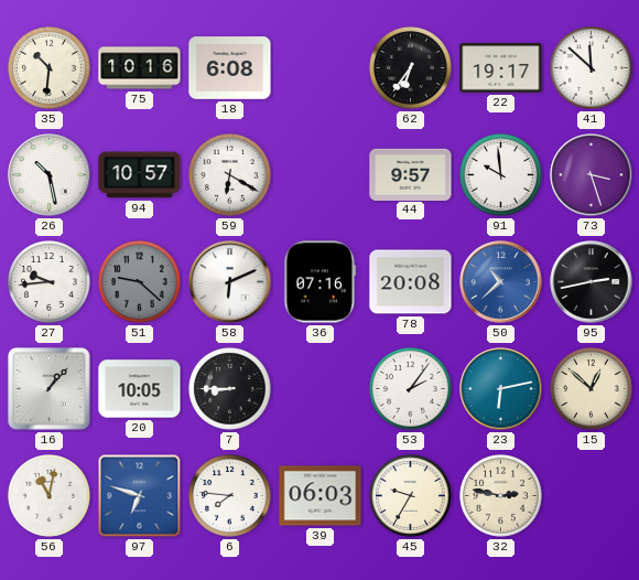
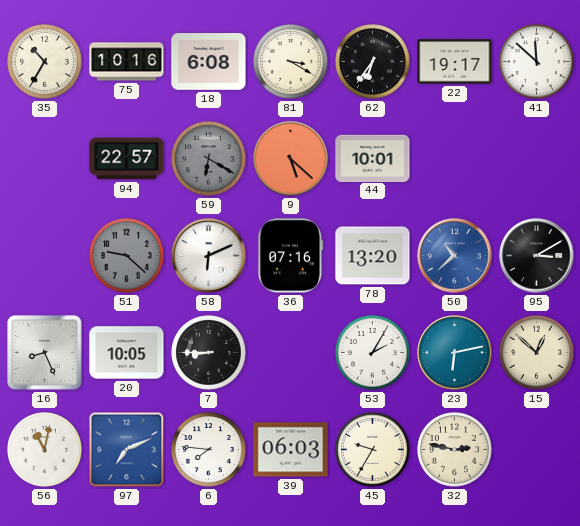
35: 10:31 -> 10:35
81: none -> 3:20
26: 10:28 -> none
94: 10:57 -> 22:57
59 dial: white -> grey
9: none -> 5:22
44: 9:57 -> 10:01
91: 9:59 -> none
73: 3:27 -> none
27: 9:44 -> none
78: 20:08 -> 13:20
95: 2:43 -> 3:10
16: 1:07 -> 8:26
53: 2:06 -> 2:05
97: 6:48 -> 7:11
